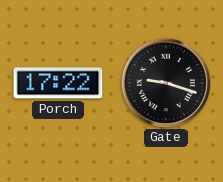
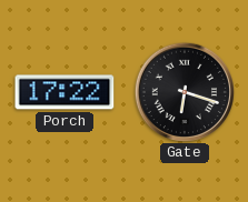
Gate: 9:18 -> 6:18
